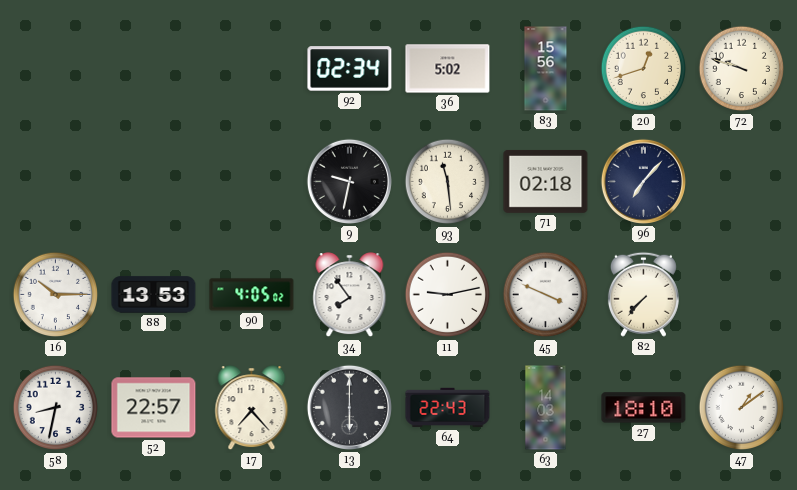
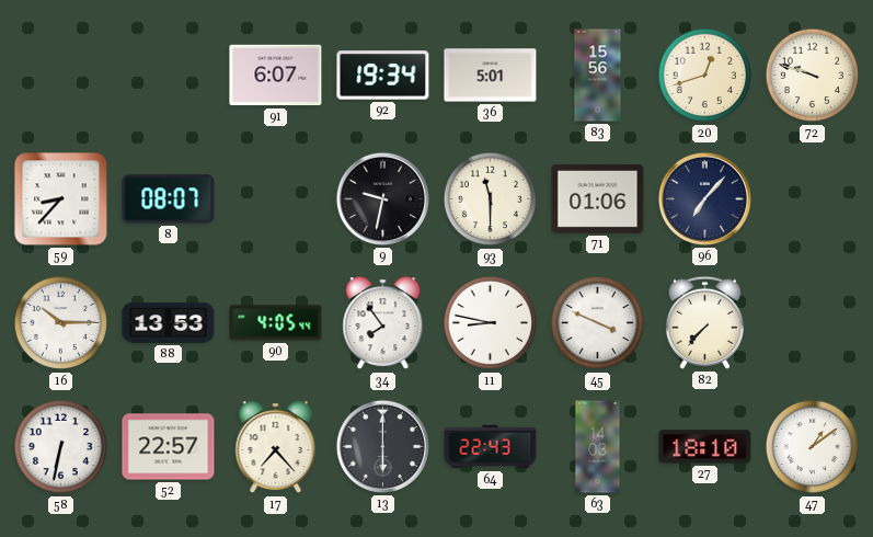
91: none -> 6:07
92: 02:34 -> 19:34
36: 5:02 -> 5:01
59: none -> 8:37
8: none -> 08:07
93: 11:29 -> 11:30
71: 02:18 -> 01:06
90: 4:05:02 -> 4:05:44
11: 9:13 -> 8:47
58: 8:32 -> 6:32
